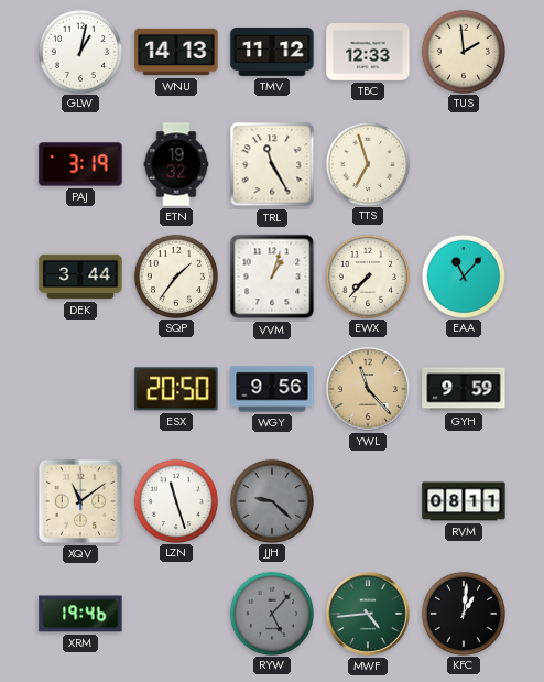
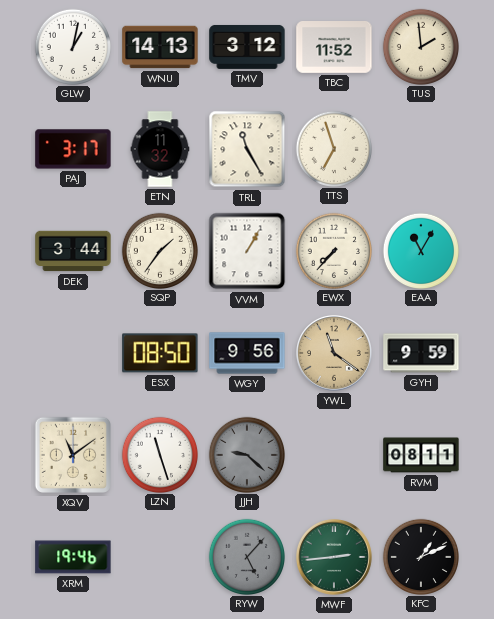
TMV: 11:12 -> 3:12
TBC: 12:33 -> 11:52
PAJ: 3:19 -> 3:17
ETN: 19:32 -> 11:32
VVM: 1:03 -> 1:05
EAA: 11:07 -> 11:05
ESX: 20:50 -> 08:50
YWL: 11:23 -> 11:21
MWF: 4:44 -> 2:44
KFC: 1:01 -> 1:11
